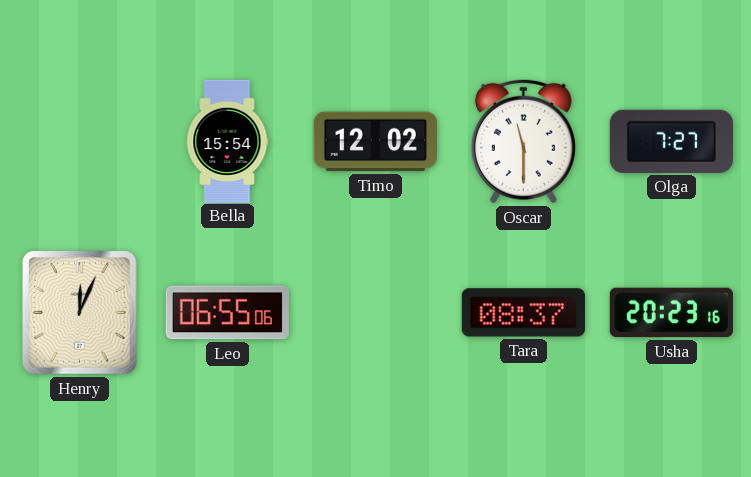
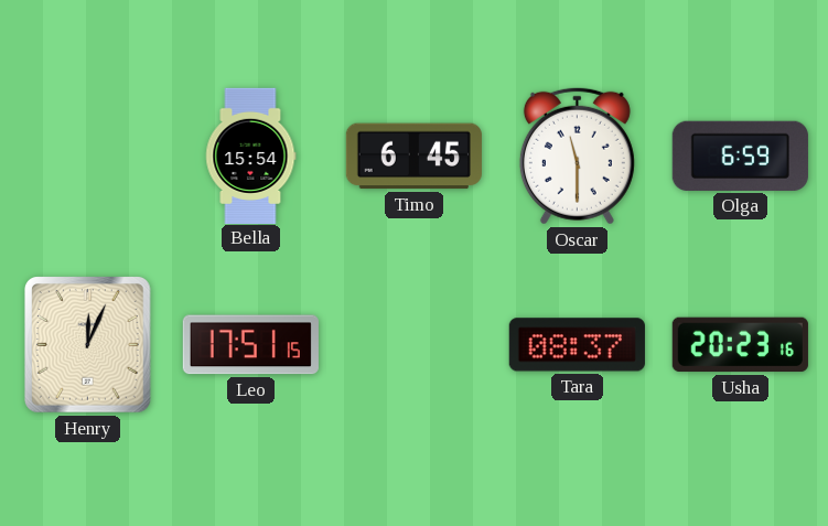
Timo: 12:02 -> 6:45
Olga: 7:27 -> 6:59
Leo: 06:55 -> 17:51
